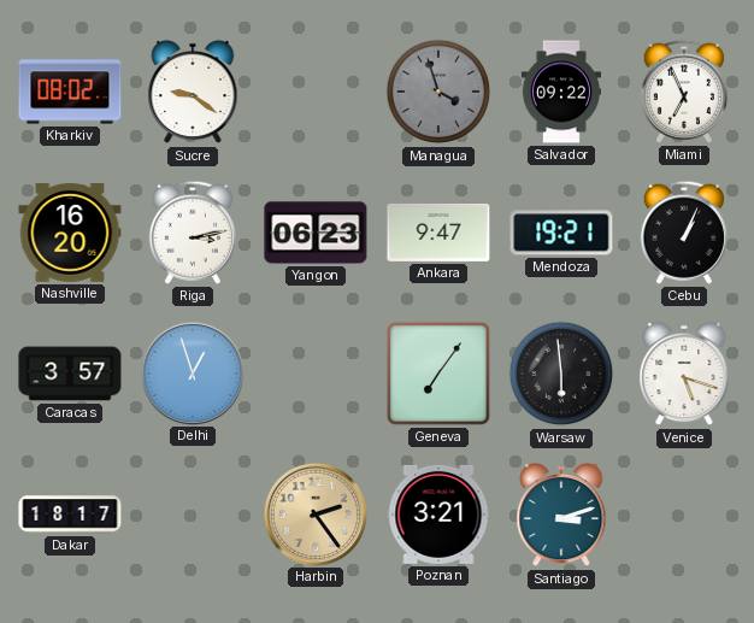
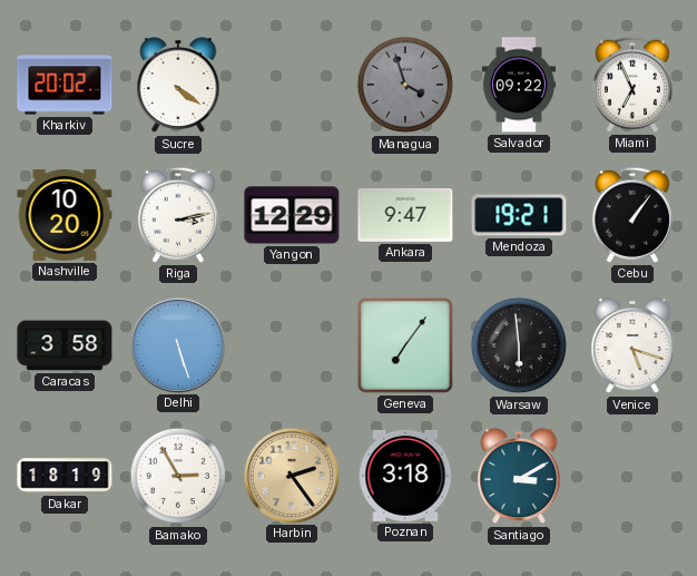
Kharkiv: 08:02 -> 20:02
Sucre: 9:21 -> 4:21
Nashville: 16:20 -> 10:20
Yangon: 06:23 -> 12:29
Cebu: 1:04 -> 1:06
Caracas: 3:57 -> 3:58
Delhi: 12:57 -> 5:27
Dakar: 18:17 -> 18:19
Bamako: none -> 2:55
Poznan: 3:21 -> 3:18
Santiago: 3:12 -> 3:10
